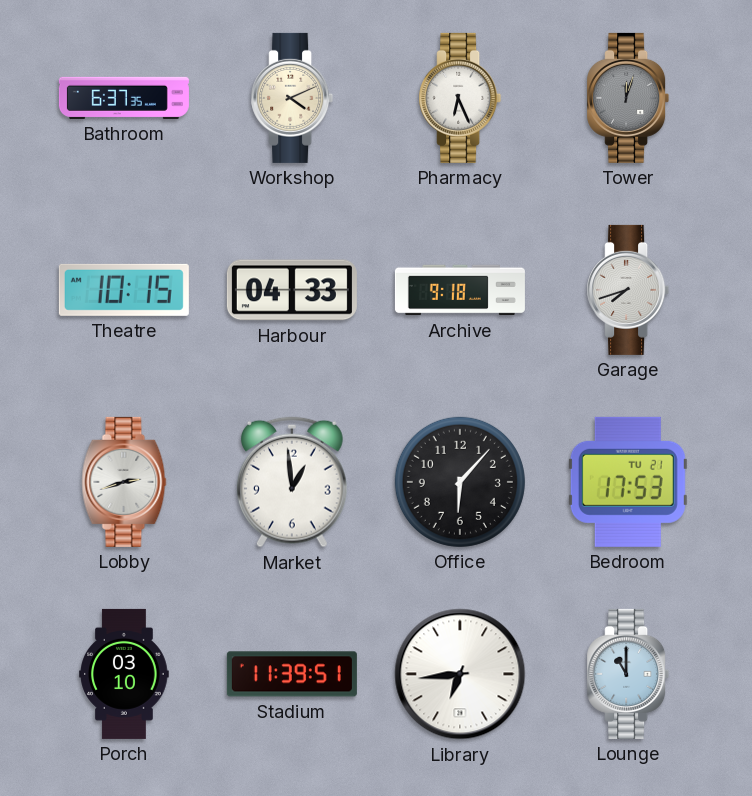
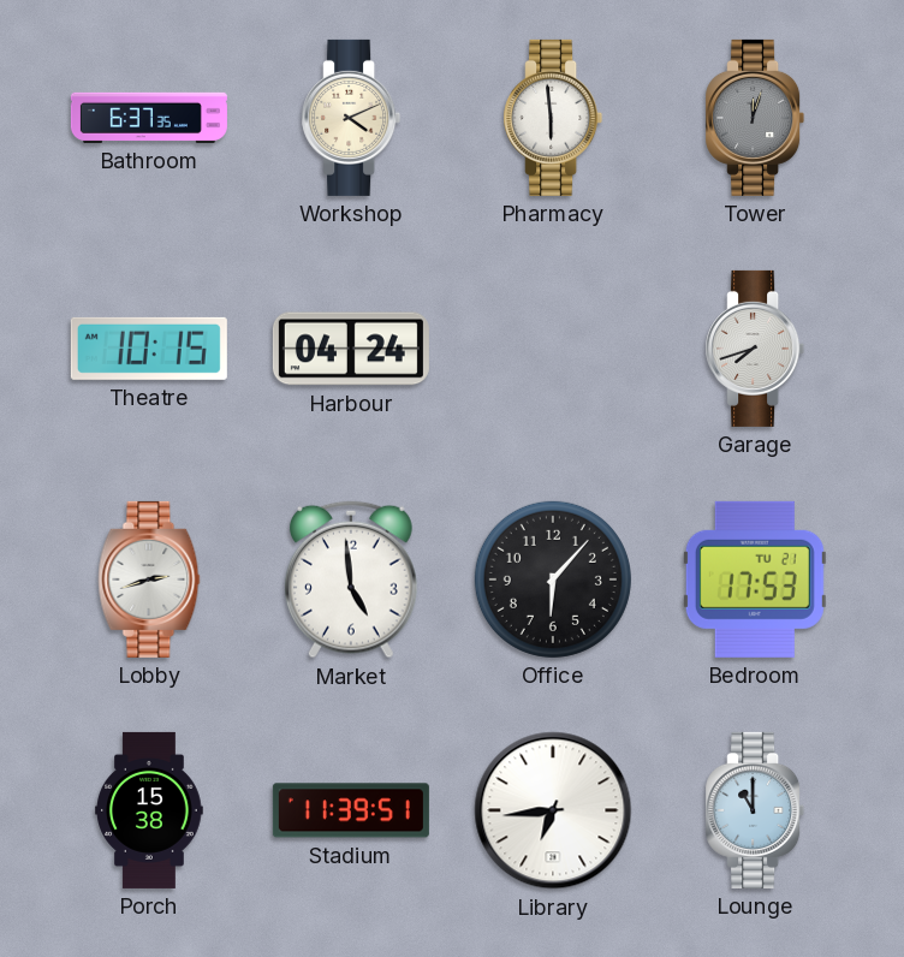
Pharmacy: 6:26 -> 5:59
Harbour: 04:33 -> 04:24
Archive: 9:18 -> none
Market: 12:59 -> 4:59
Porch: 03:10 -> 15:38
